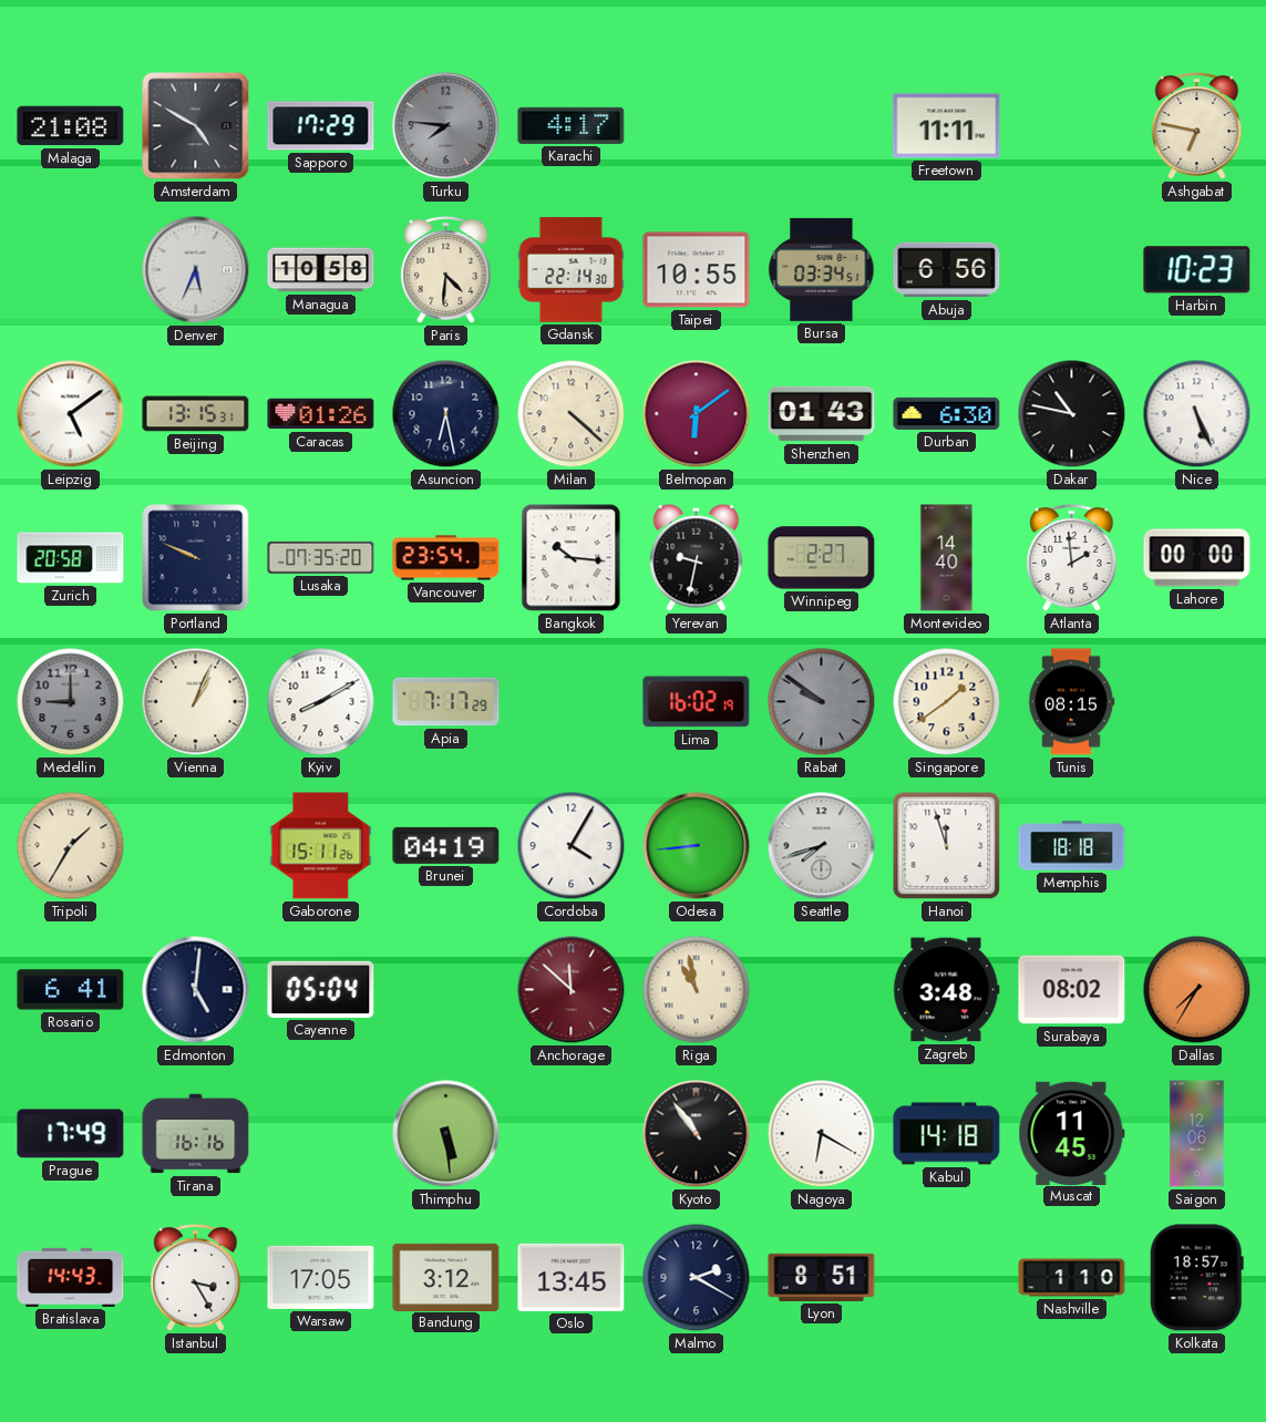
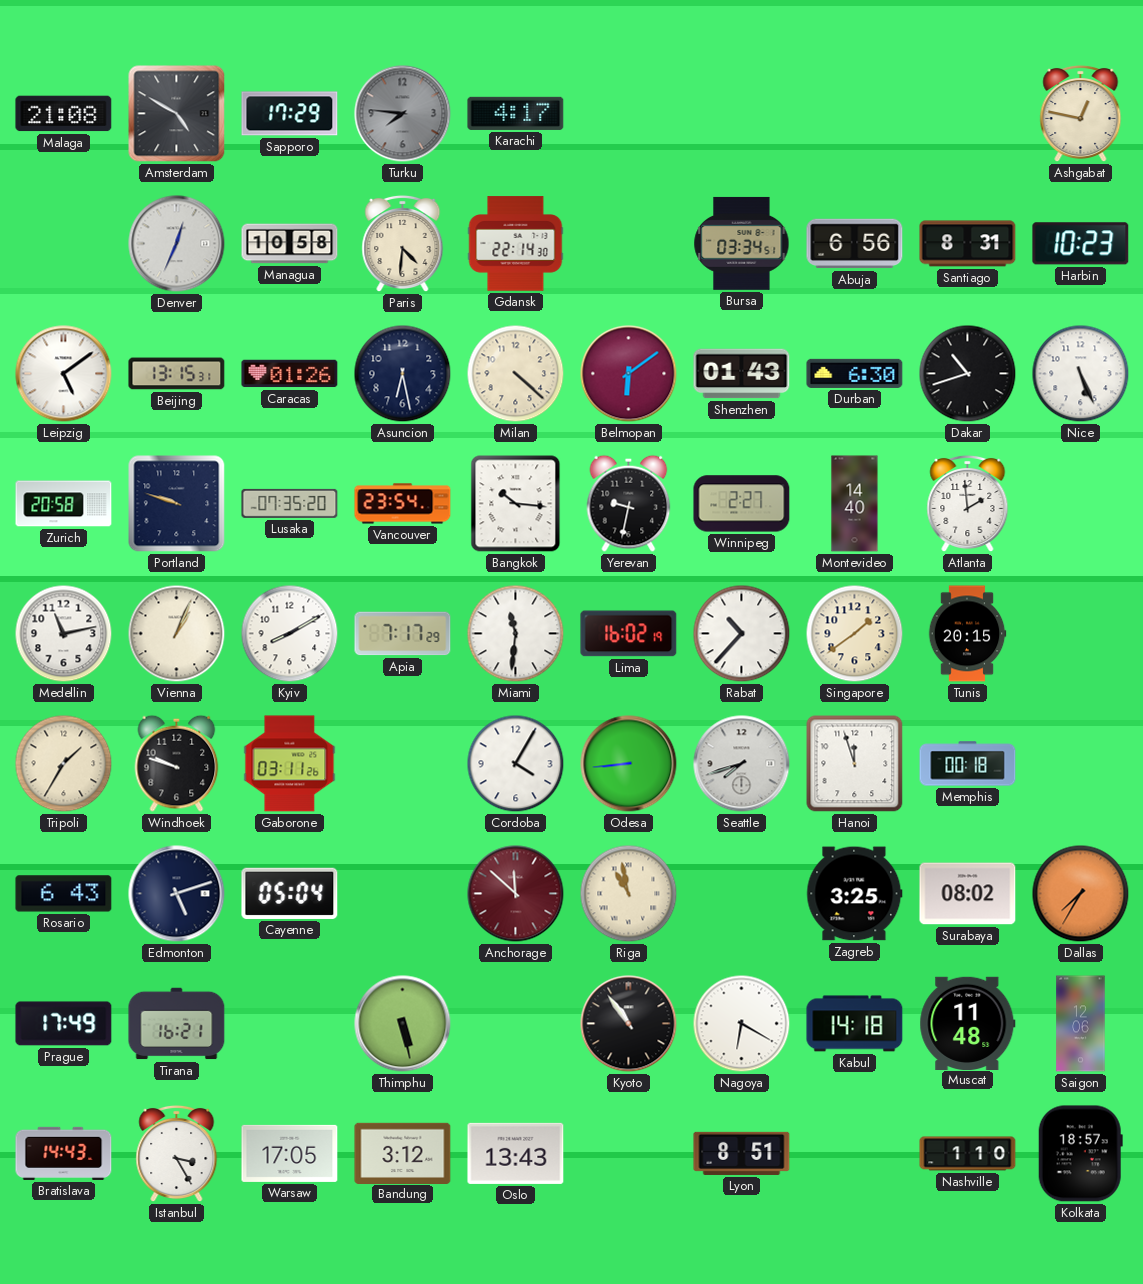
Freetown: 11:11 -> none
Ashgabat: 6:47 -> 12:47
Denver: 5:34 -> 12:34
Taipei: 10:55 -> none
Santiago: none -> 8:31
Dakar: 10:47 -> 10:42
Portland: 9:49 -> 9:48
Lahore: 00:00 -> none
Medellin: 9:00 -> 11:13
Medellin dial: grey -> white
Miami: none -> 11:31
Rabat: 9:51 -> 10:37
Rabat dial: grey -> white
Tunis: 08:15 -> 20:15
Windhoek: none -> 9:48
Gaborone: 15:11 -> 03:11
Brunei: 04:19 -> none
Memphis: 18:18 -> 00:18
Rosario: 6:41 -> 6:43
Edmonton: 5:01 -> 5:12
Zagreb: 3:48 -> 3:25
Tirana: 16:16 -> 16:21
Thimphu: 5:29 -> 5:28
Muscat: 11:45 -> 11:48
Oslo: 13:45 -> 13:43
Malmo: 2:20 -> none
